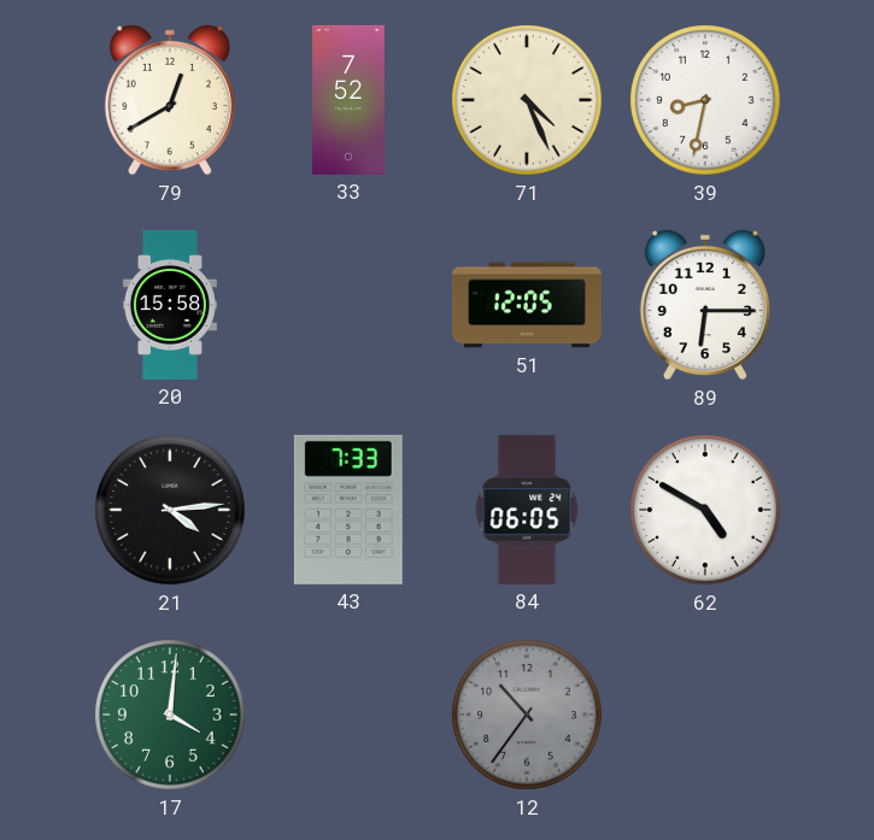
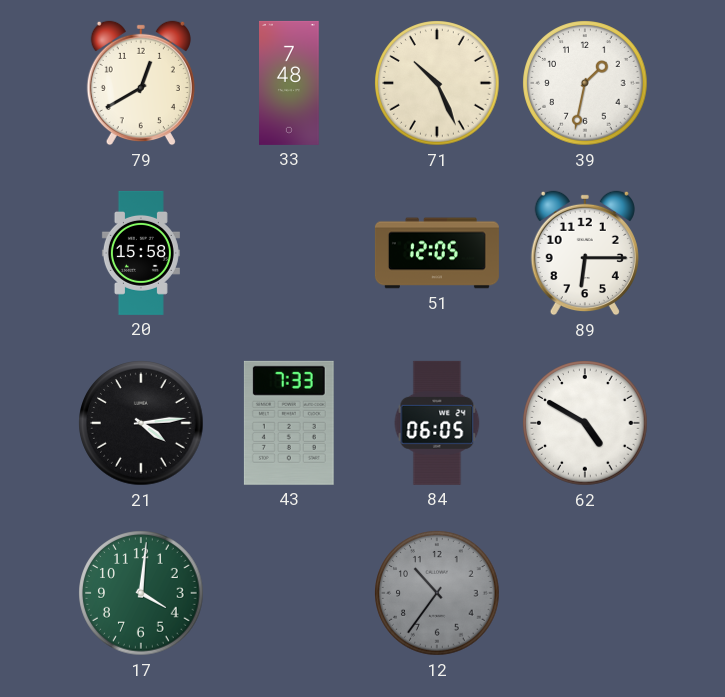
33: 7:52 -> 7:48
71: 4:26 -> 10:26
39: 8:32 -> 1:32
